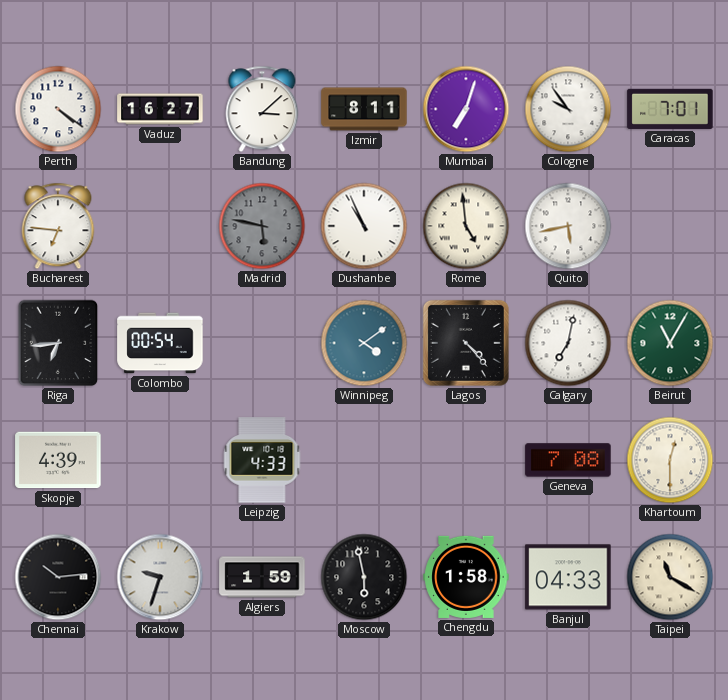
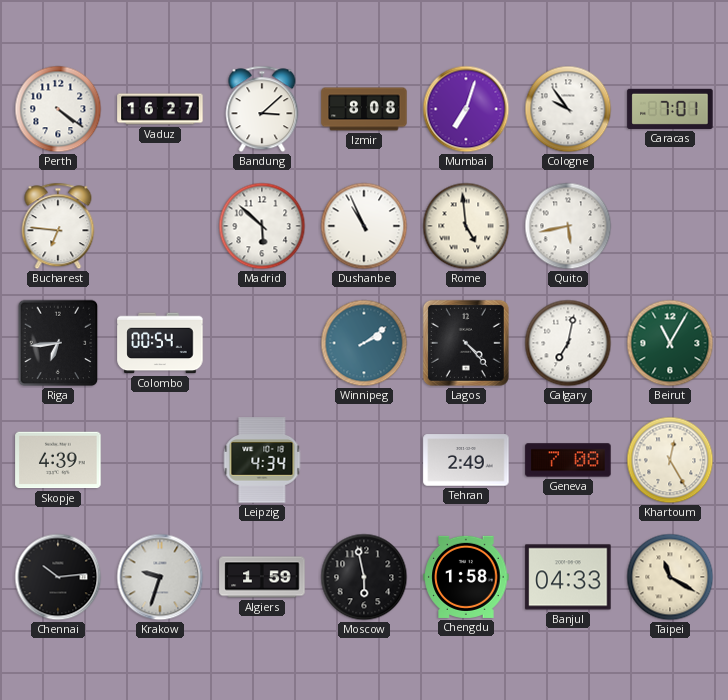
Izmir: 8:11 -> 8:08
Madrid: 5:47 -> 5:52
Madrid dial: grey -> white
Winnipeg: 4:09 -> 2:09
Leipzig: 4:33 -> 4:34
Tehran: none -> 2:49
Khartoum: 12:30 -> 12:25
